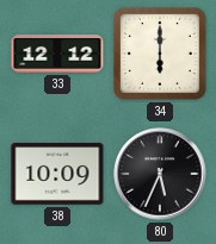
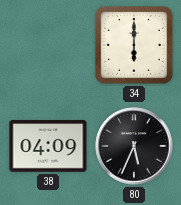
33: 12:12 -> none
38: 10:09 -> 04:09
